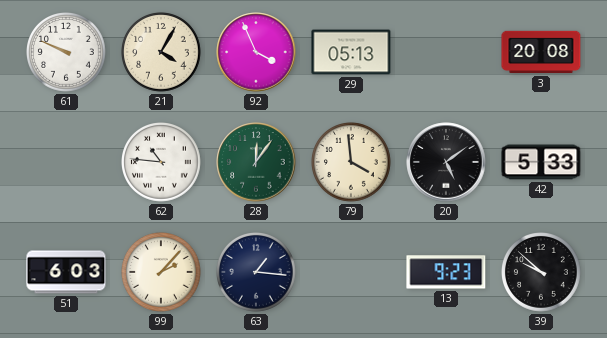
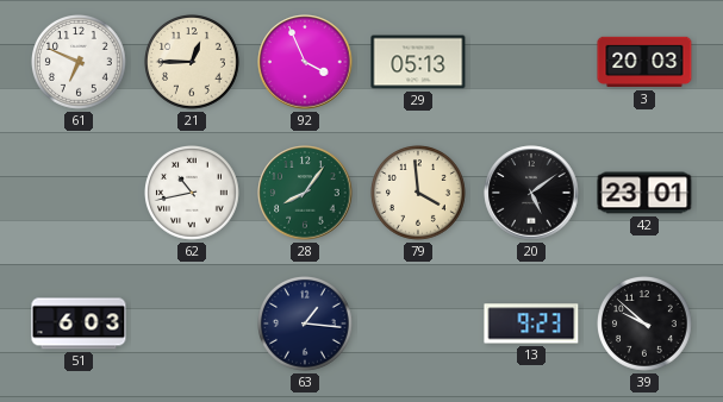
61: 9:49 -> 6:49
21: 4:05 -> 12:45
3: 20:08 -> 20:03
62: 10:46 -> 10:43
28: 12:06 -> 8:06
42: 5:33 -> 23:01
99: 2:07 -> none
